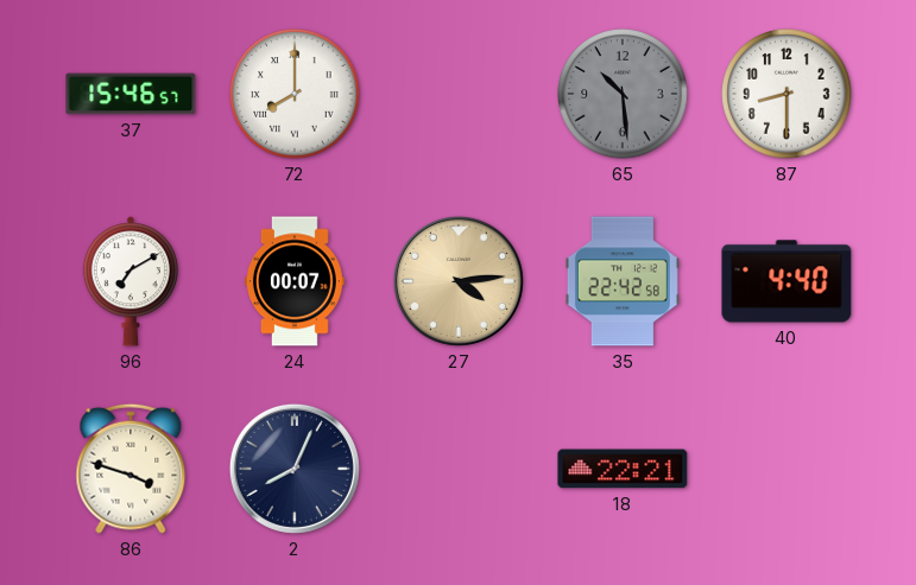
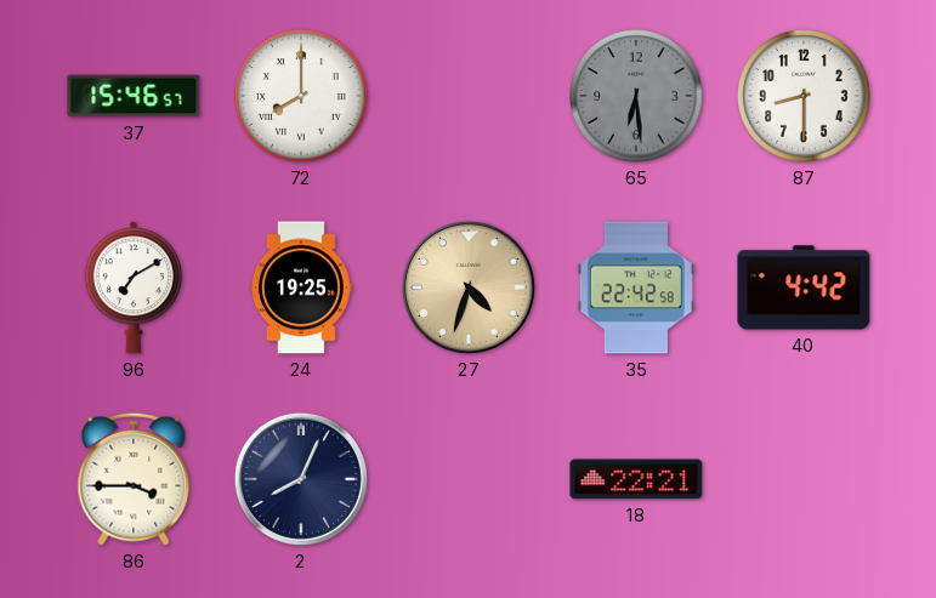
65: 10:29 -> 6:29
24: 00:07 -> 19:25
27: 4:14 -> 4:33
40: 4:40 -> 4:42
86: 3:48 -> 3:45
